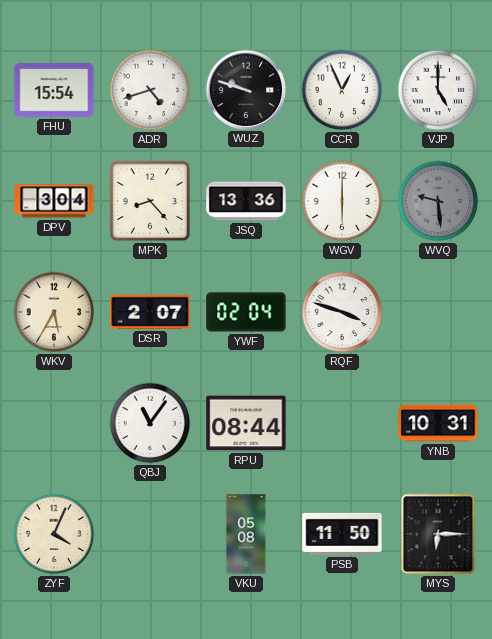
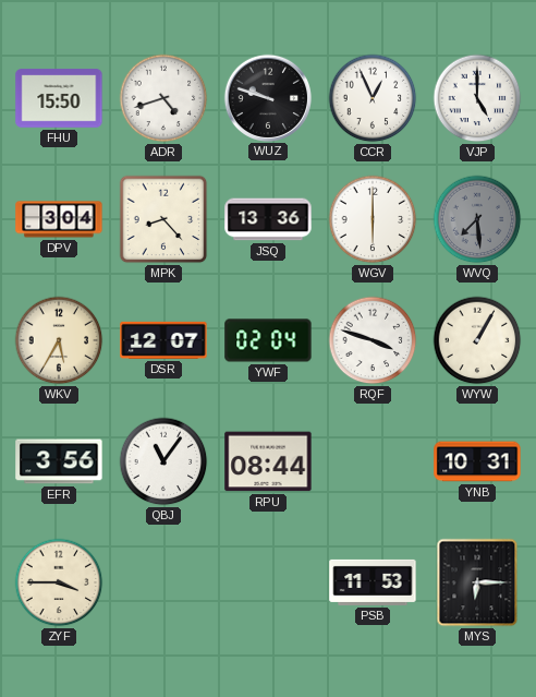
FHU: 15:54 -> 15:50
WVQ: 9:29 -> 7:29
DSR: 2:07 -> 12:07
WYW: none -> 1:05
EFR: none -> 3:56
ZYF: 4:04 -> 3:45
VKU: 05:08 -> none
PSB: 11:50 -> 11:53
